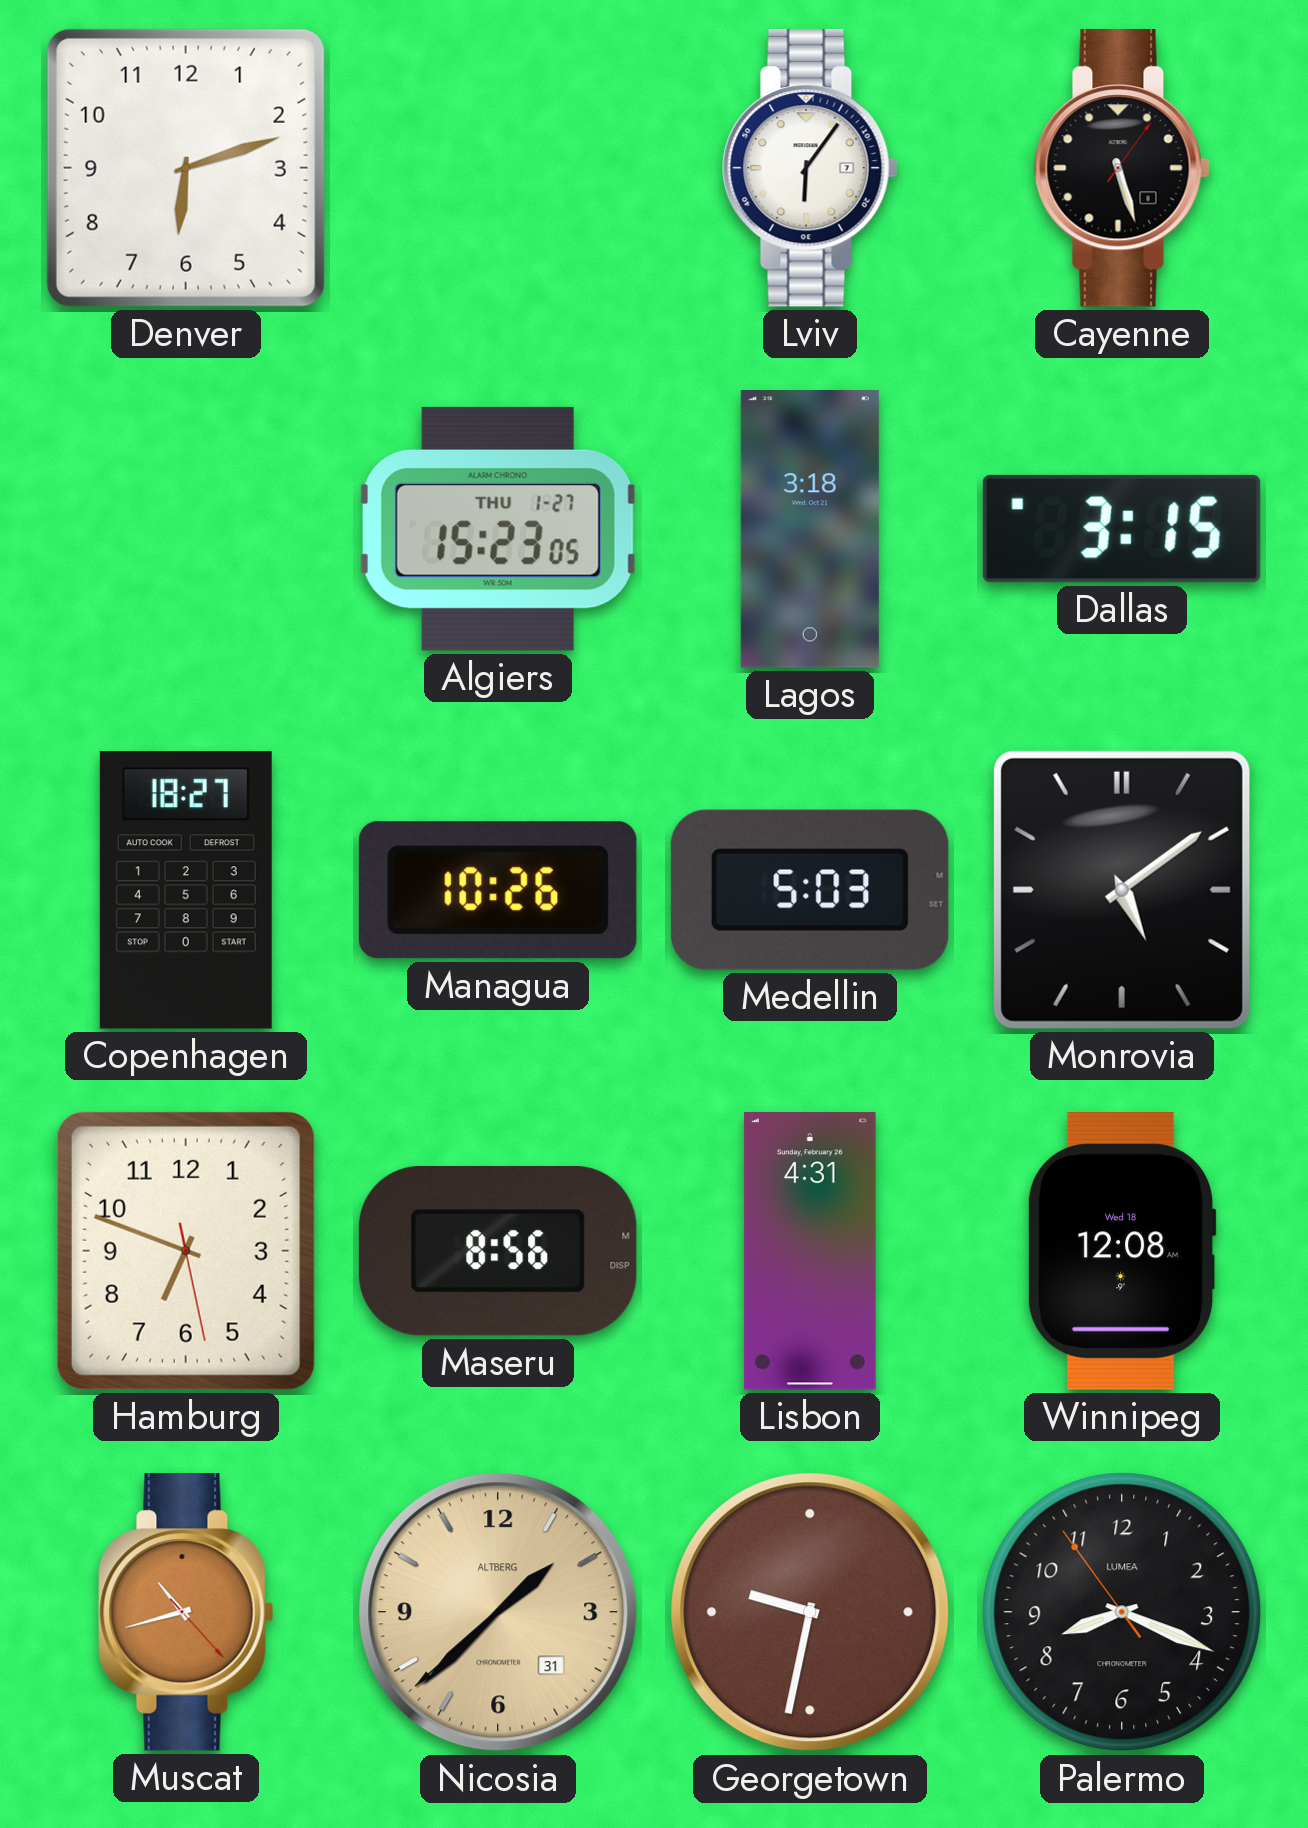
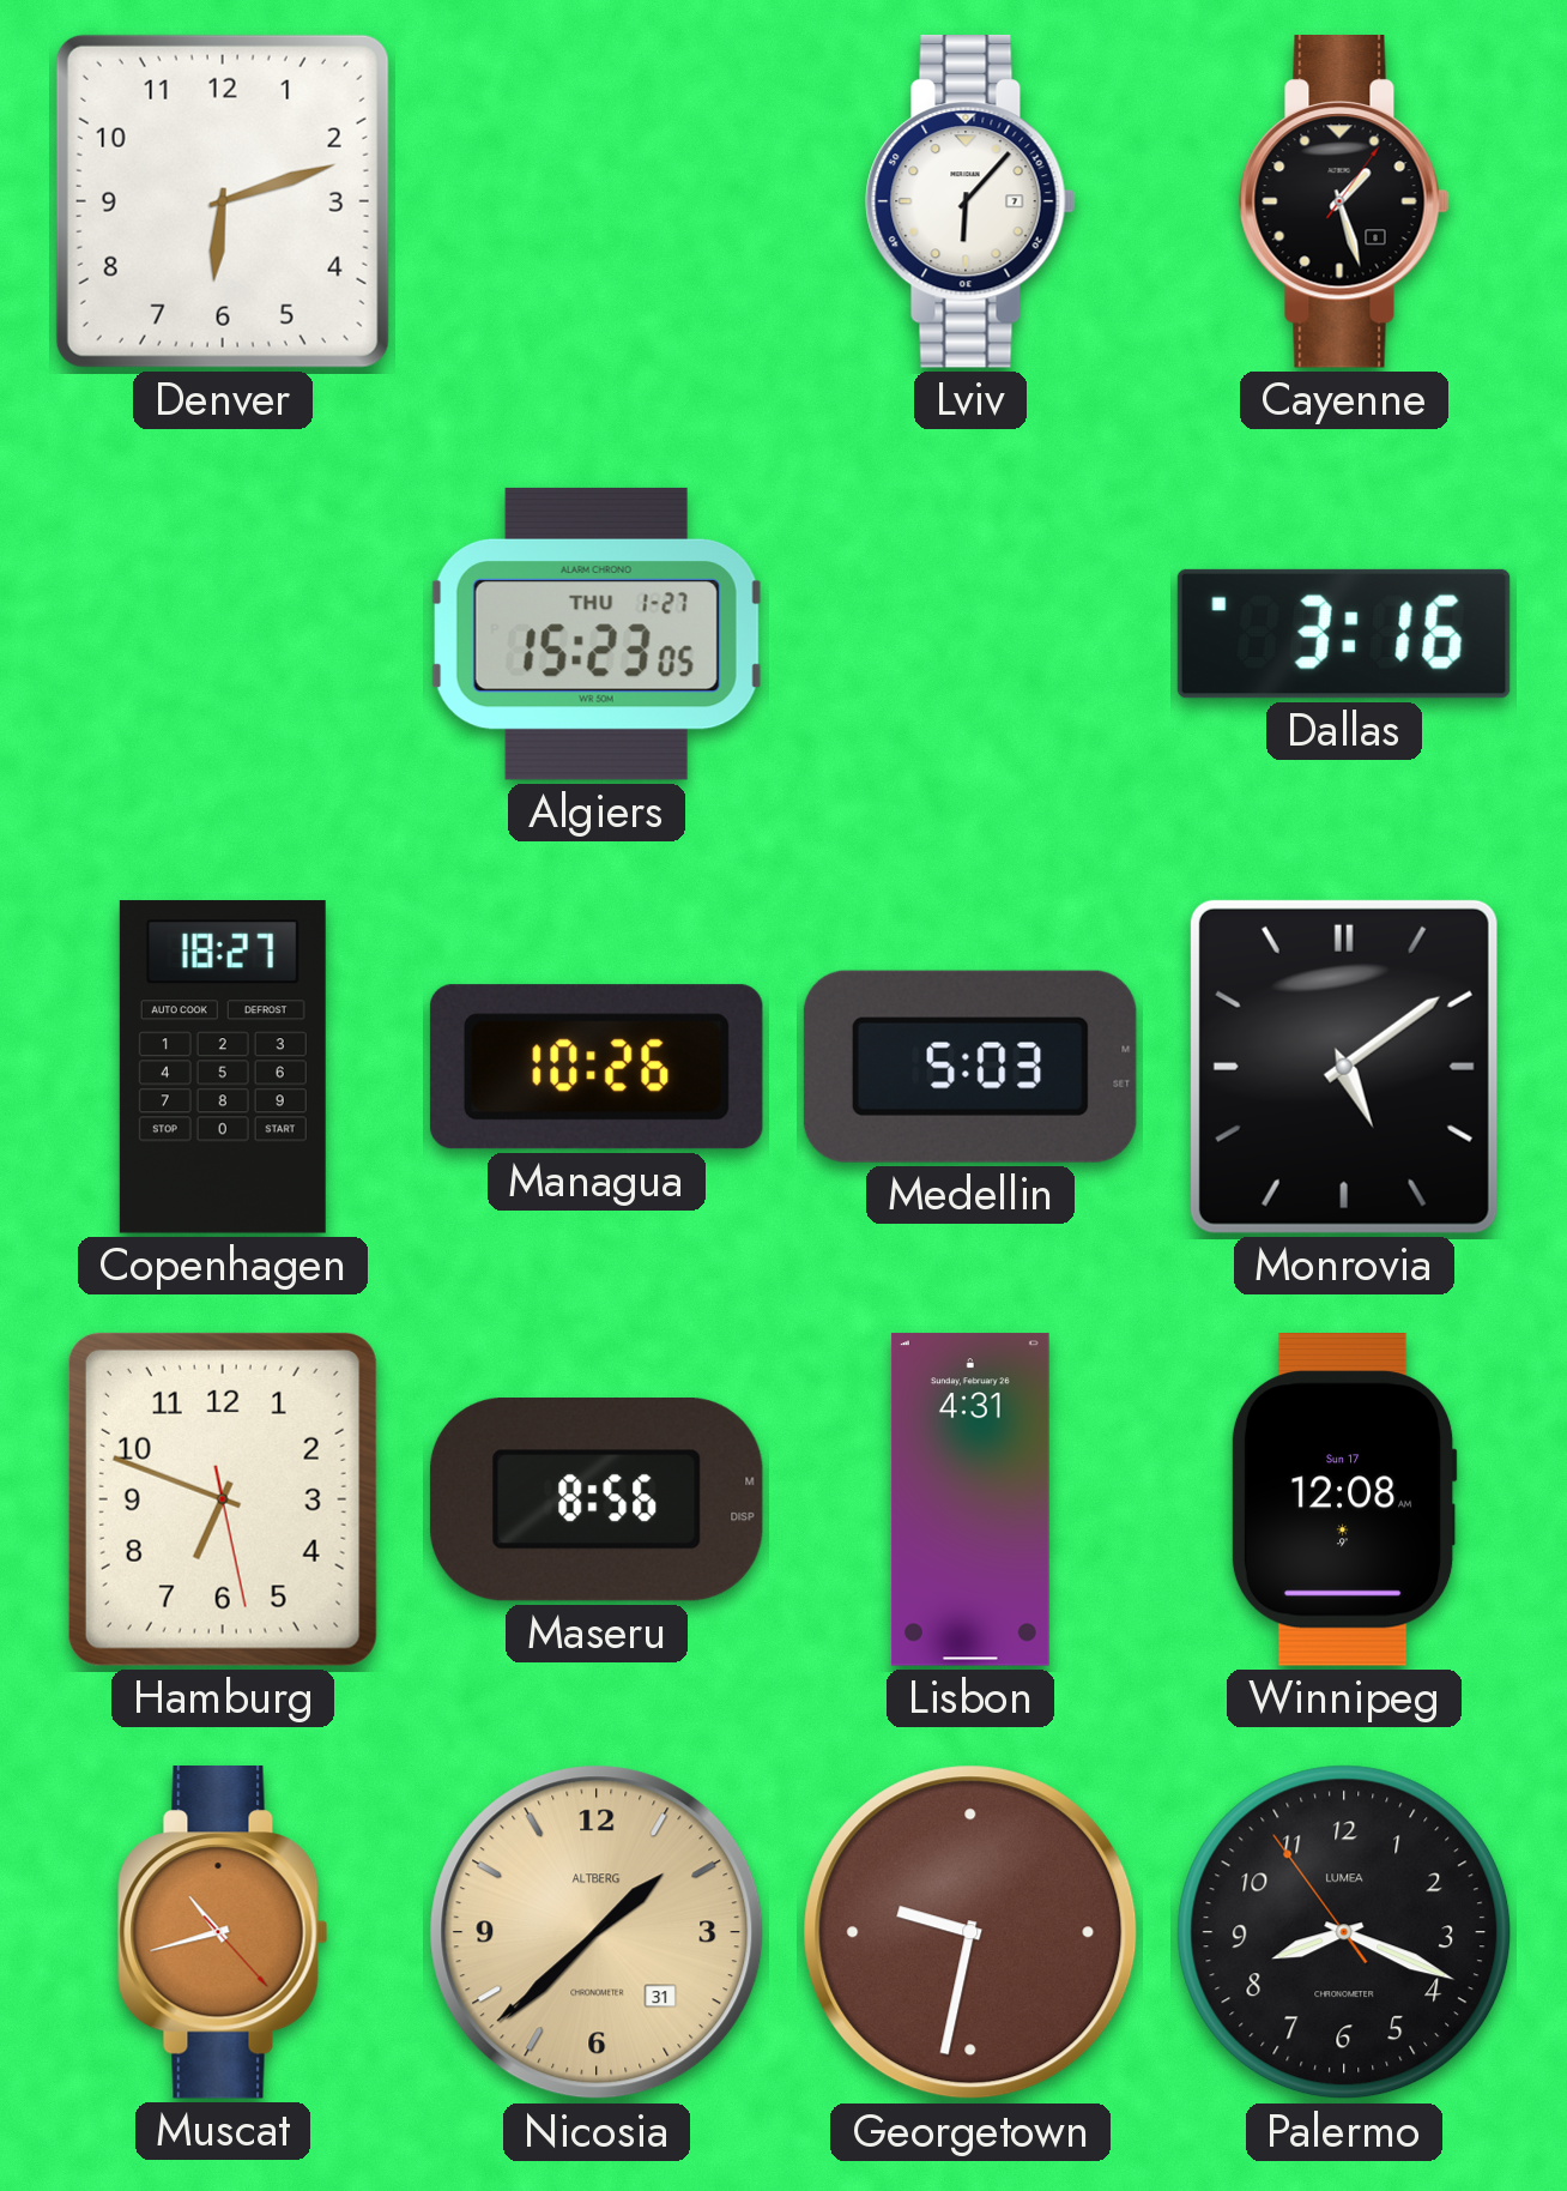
Lviv: 6:06 -> 6:07
Cayenne: 5:27 -> 1:27
Lagos: 3:18 -> none
Dallas: 3:15 -> 3:16
Winnipeg date: Wed 18 -> Sun 17
